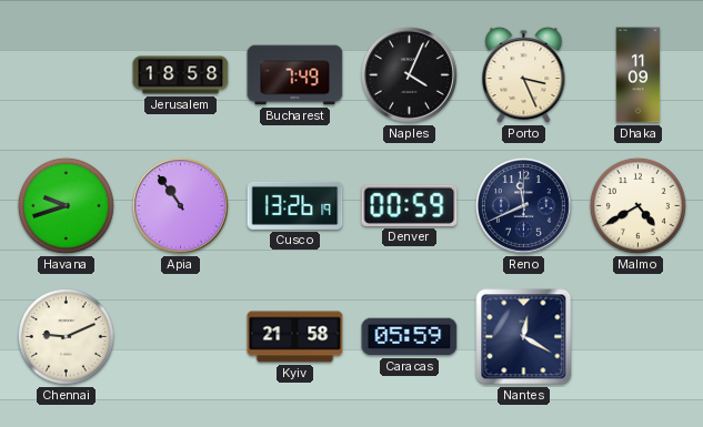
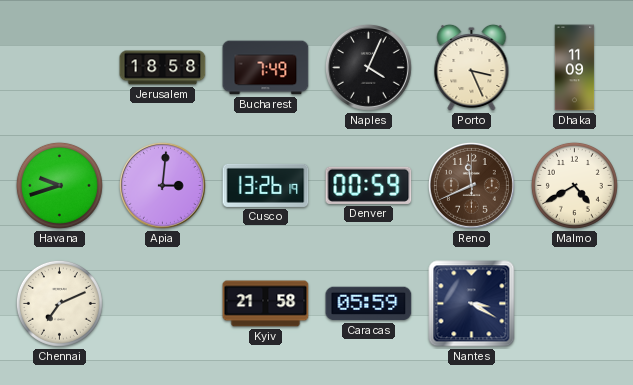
Apia: 10:54 -> 3:01
Reno dial: navy -> brown
Chennai: 9:11 -> 7:11
Nantes: 12:20 -> 3:20
